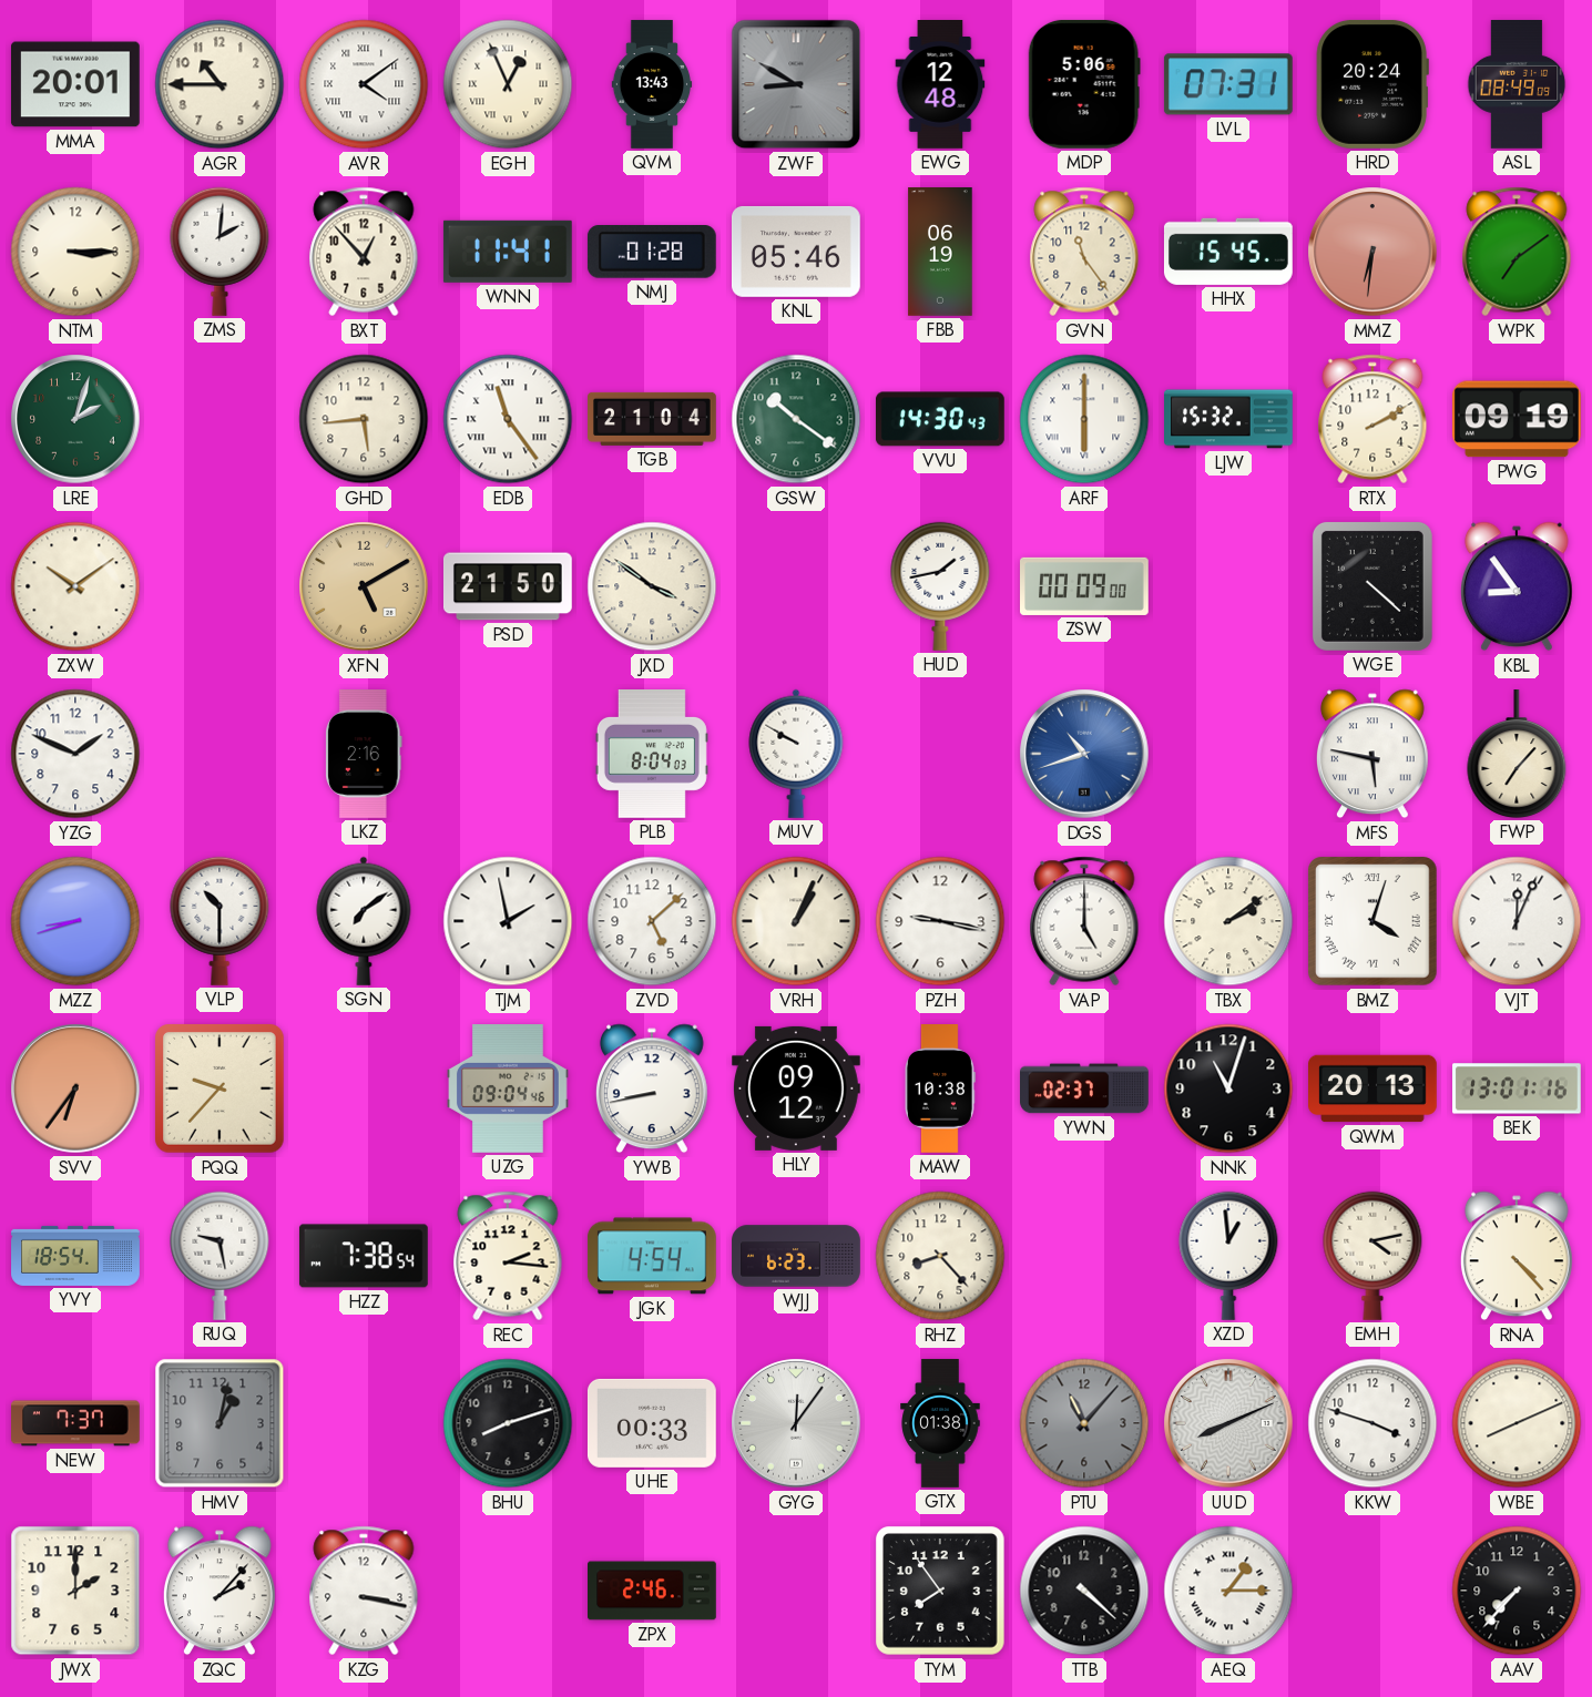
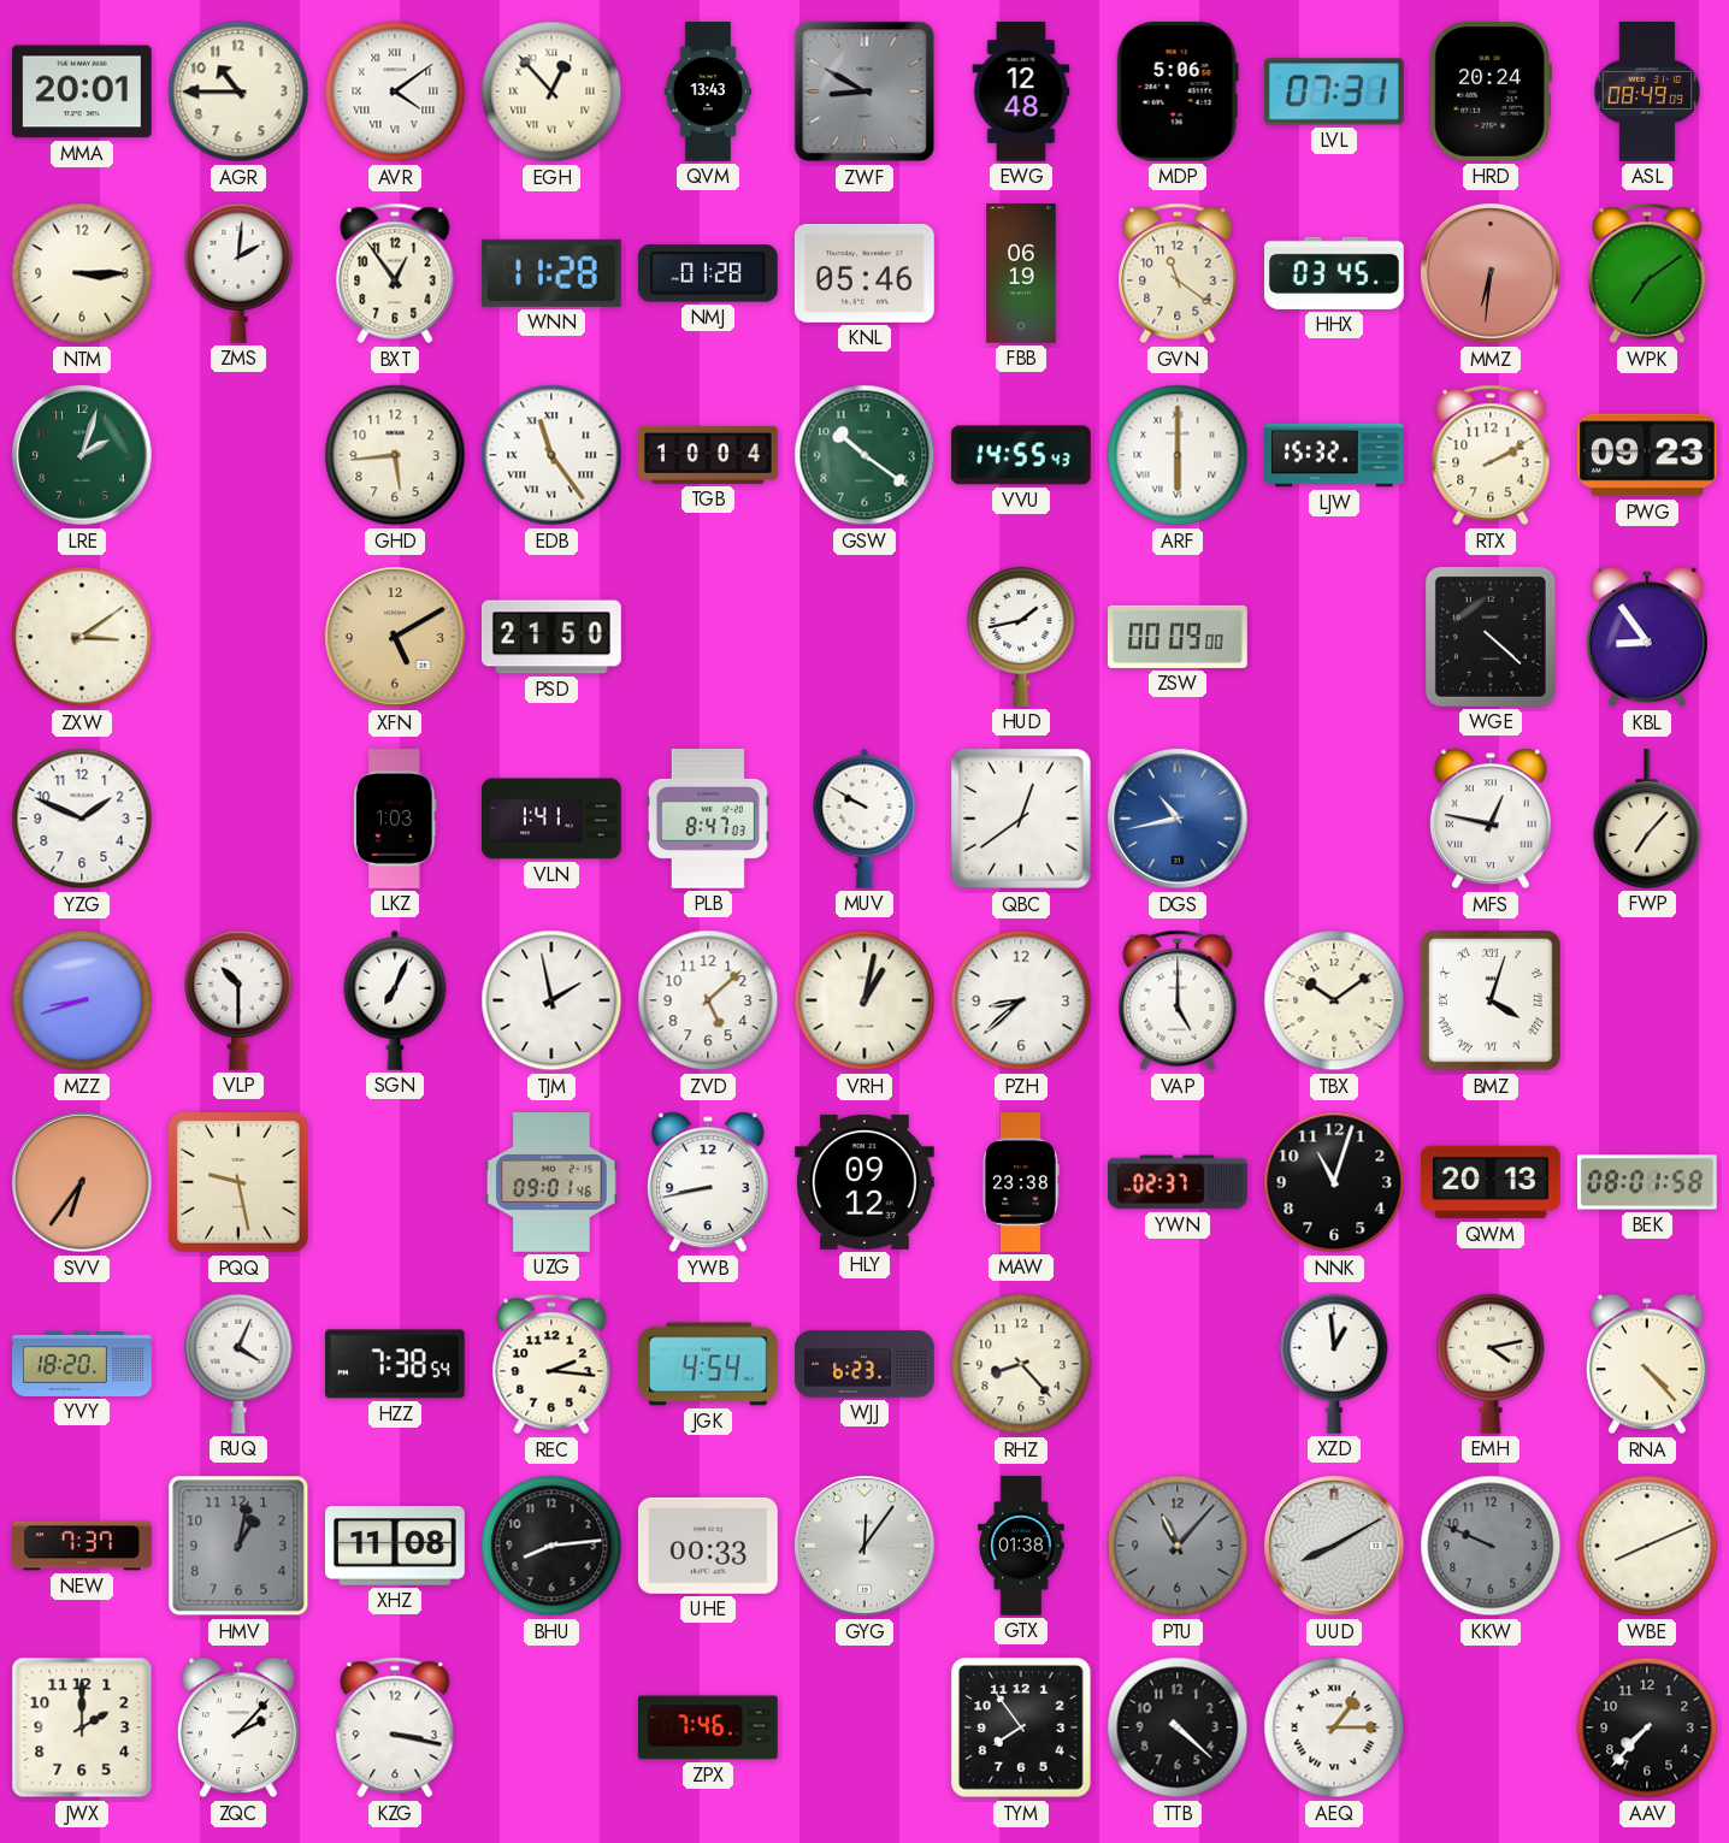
EGH: 12:56 -> 12:53
BXT: 12:53 -> 12:54
WNN: 11:41 -> 11:28
GVN: 11:24 -> 11:21
HHX: 15:45 -> 03:45
TGB: 21:04 -> 10:04
VVU: 14:30 -> 14:55
PWG: 09:19 -> 09:23
ZXW: 10:09 -> 3:09
JXD: 3:51 -> none
LKZ: 2:16 -> 1:03
VLN: none -> 1:41
PLB: 8:04 -> 8:47
QBC: none -> 12:39
DGS: 10:42 -> 10:43
MFS: 5:47 -> 12:47
SGN: 7:09 -> 7:04
VRH: 1:04 -> 1:02
PZH: 9:17 -> 8:38
TBX: 2:09 -> 10:09
VJT: 12:04 -> none
PQQ: 9:37 -> 9:28
UZG: 09:04 -> 09:01
MAW: 10:38 -> 23:38
BEK: 13:01 -> 08:01
YVY: 18:54 -> 18:20
RUQ: 9:28 -> 4:04
XHZ: none -> 11:08
BHU: 8:12 -> 8:14
UUD: 8:11 -> 8:10
KKW: 3:48 -> 9:49
KKW dial: white -> grey
ZPX: 2:46 -> 7:46
